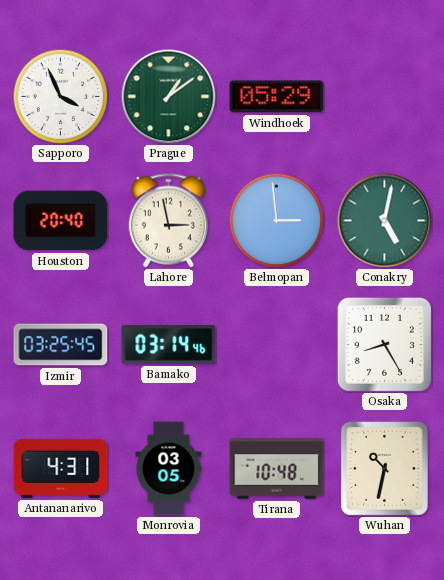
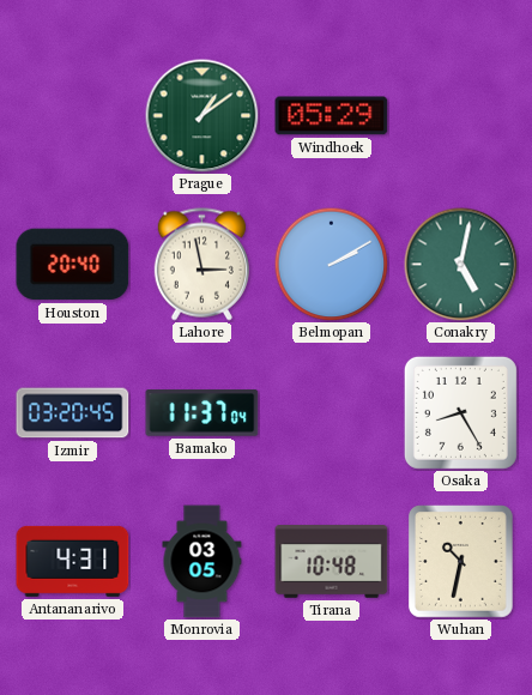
Sapporo: 3:56 -> none
Belmopan: 2:59 -> 2:10
Izmir: 03:25 -> 03:20
Bamako: 03:14 -> 11:37
